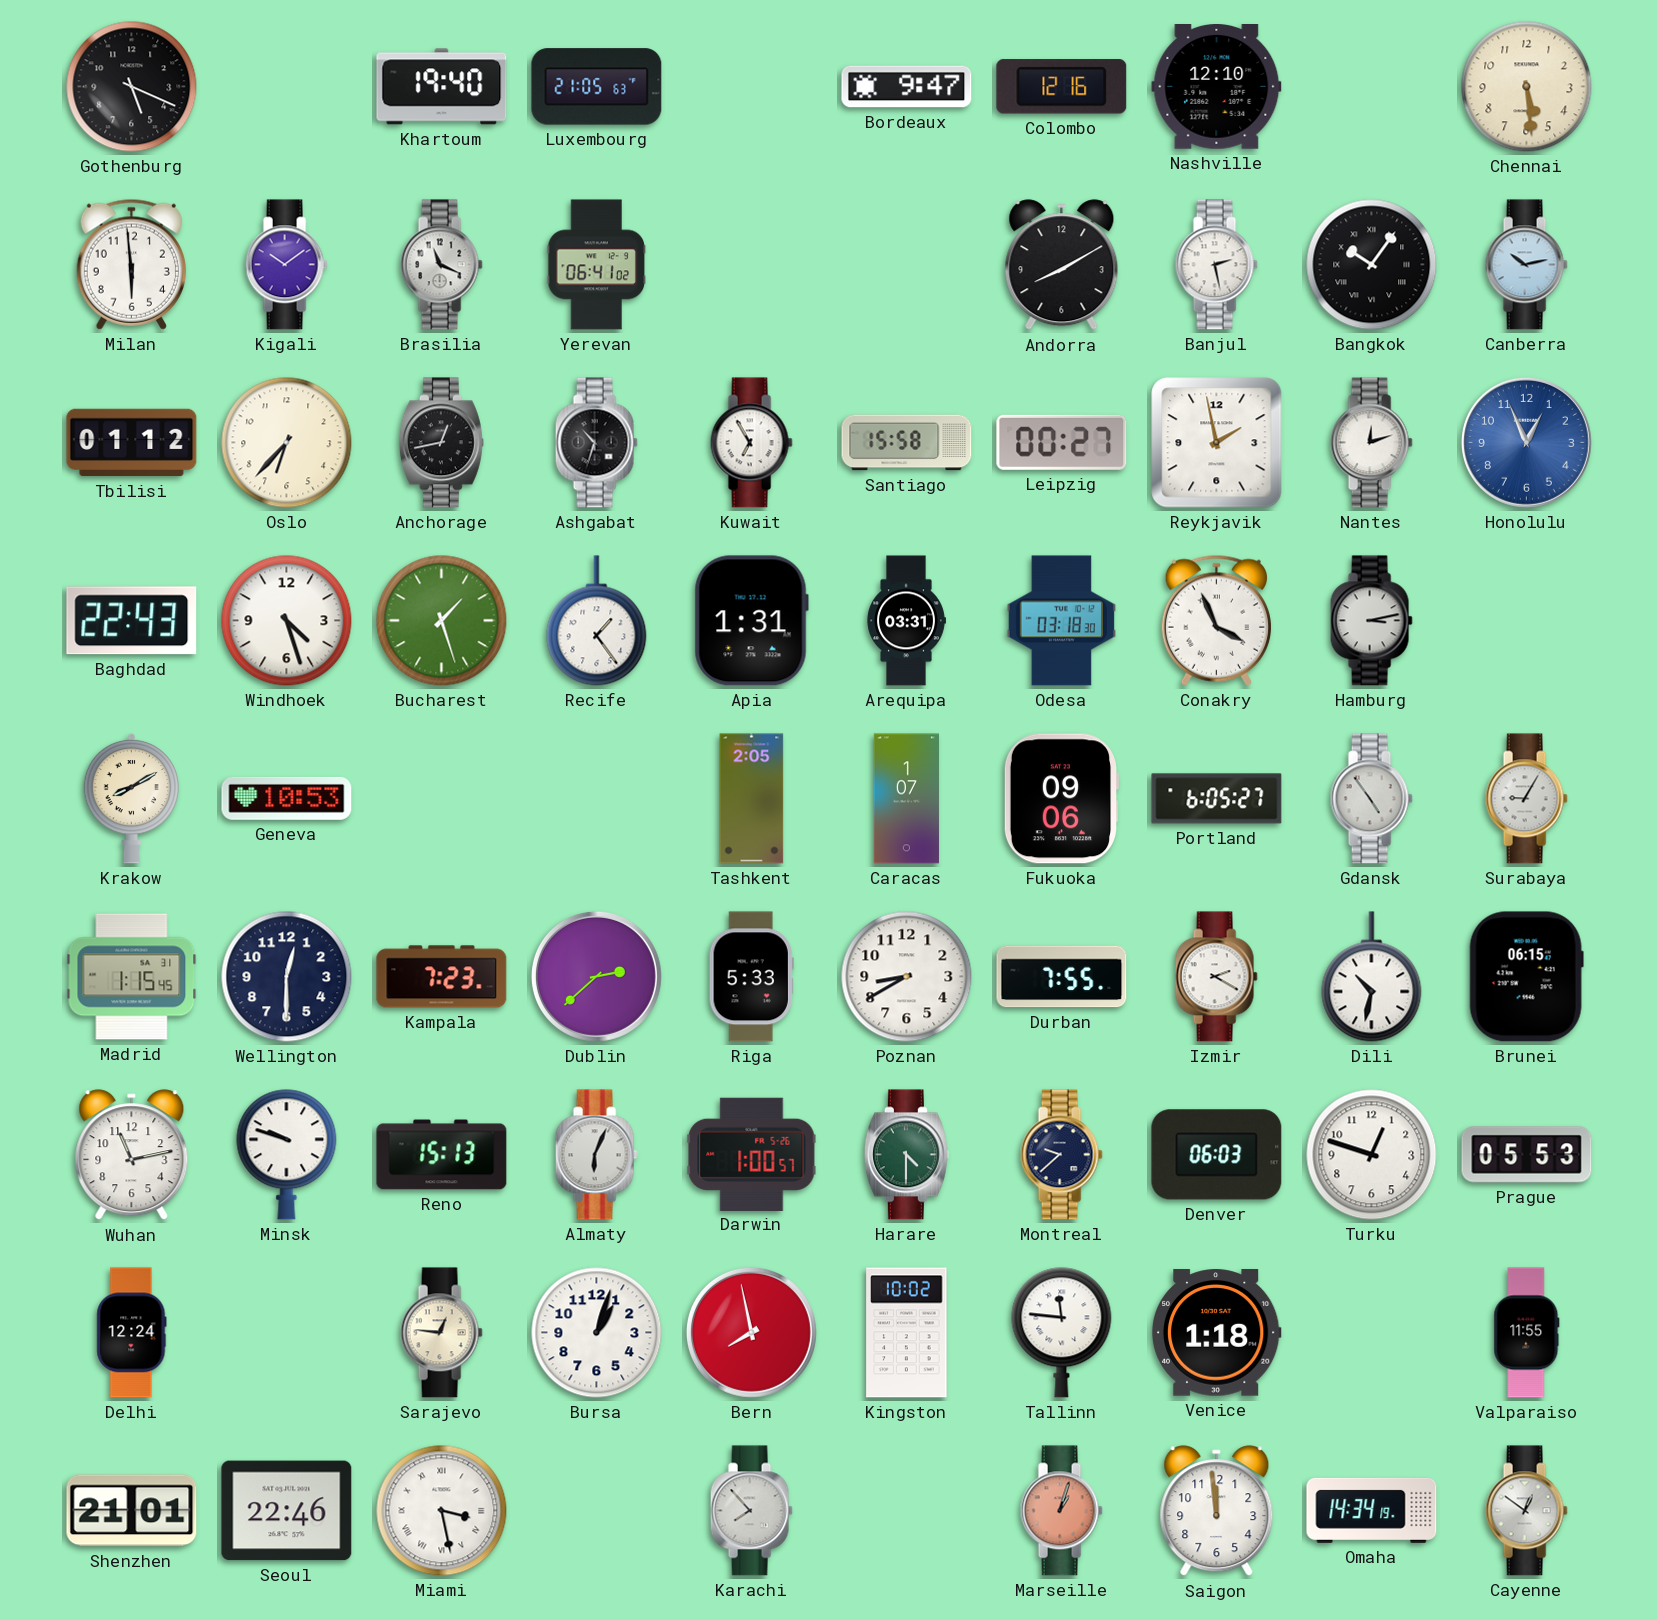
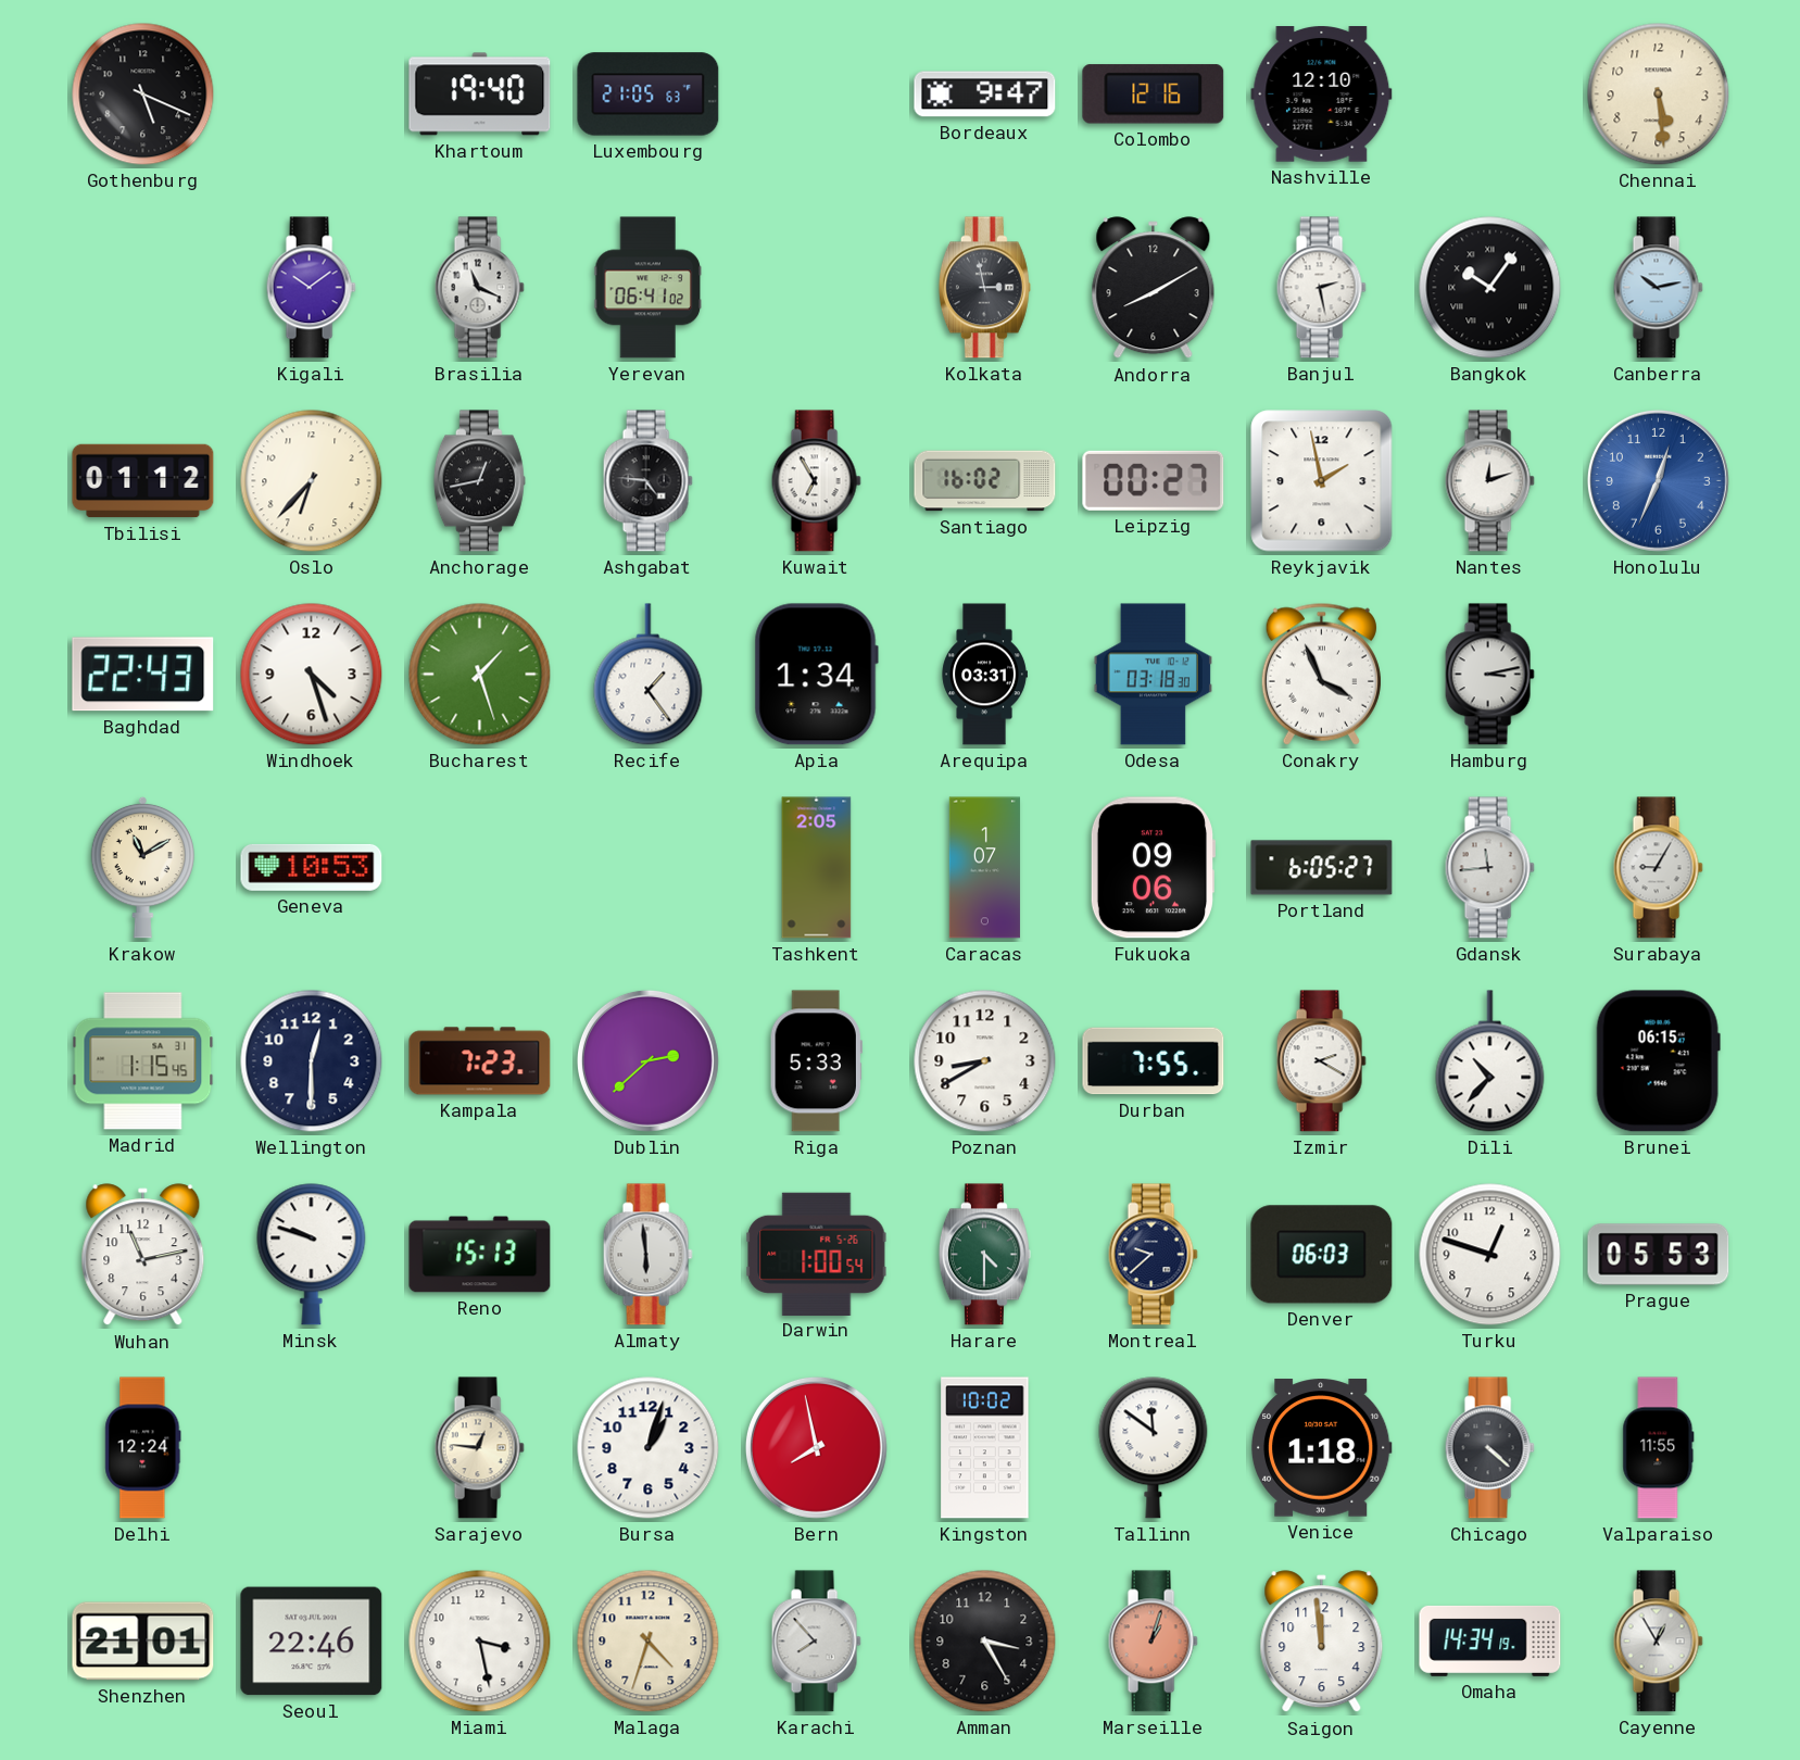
Milan: 5:59 -> none
Kolkata: none -> 2:58
Ashgabat: 10:33 -> 4:46
Santiago: 15:58 -> 16:02
Honolulu: 12:56 -> 12:34
Apia: 1:31 -> 1:34
Krakow: 8:10 -> 11:10
Gdansk: 4:54 -> 11:44
Dili: 10:32 -> 10:37
Almaty: 6:04 -> 5:59
Darwin: 1:00:57 -> 1:00:54
Tallinn: 11:46 -> 11:51
Chicago: none -> 4:22
Miami numerals: Roman -> Arabic
Malaga: none -> 4:33
Amman: none -> 3:25
Cayenne: 12:51 -> 12:55
